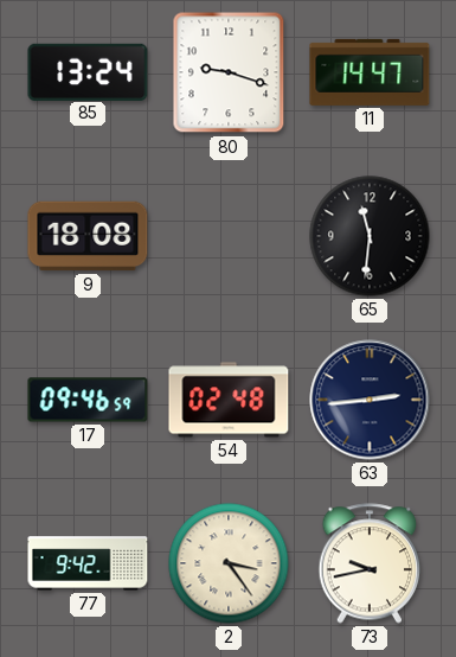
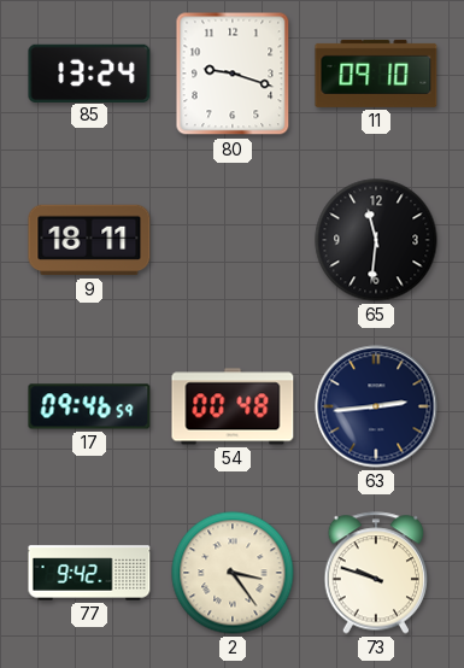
11: 14:47 -> 09:10
9: 18:08 -> 18:11
54: 02:48 -> 00:48
73: 9:43 -> 9:48
